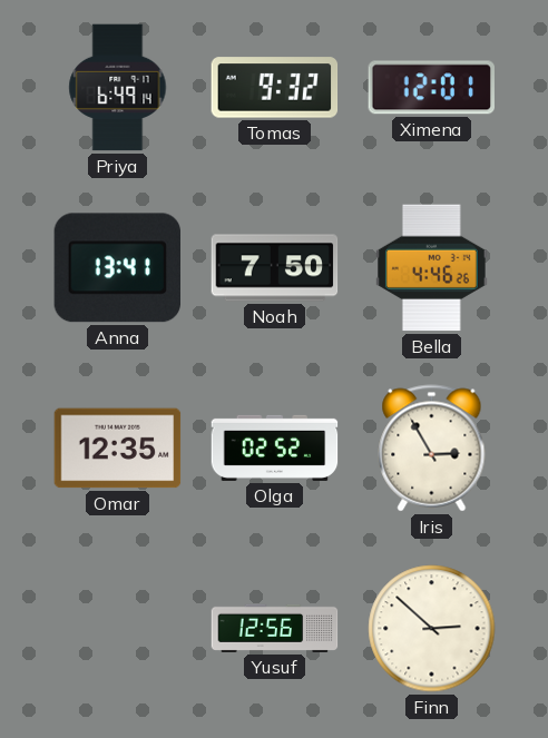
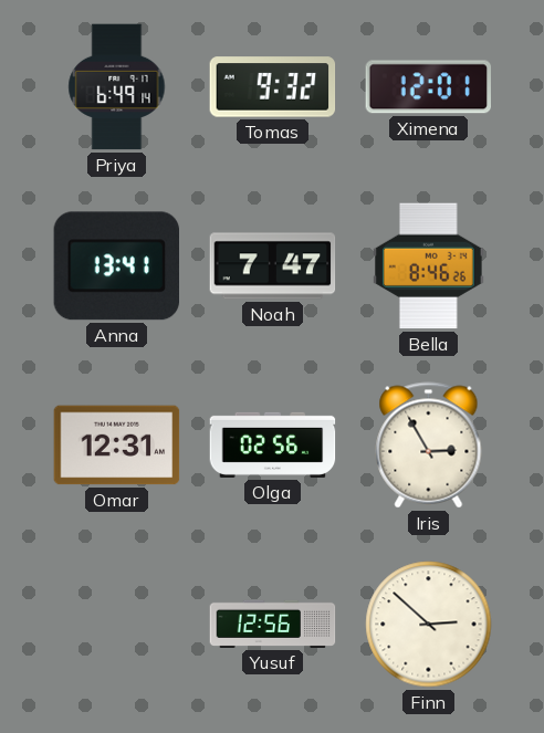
Noah: 7:50 -> 7:47
Bella: 4:46 -> 8:46
Omar: 12:35 -> 12:31
Olga: 02:52 -> 02:56
